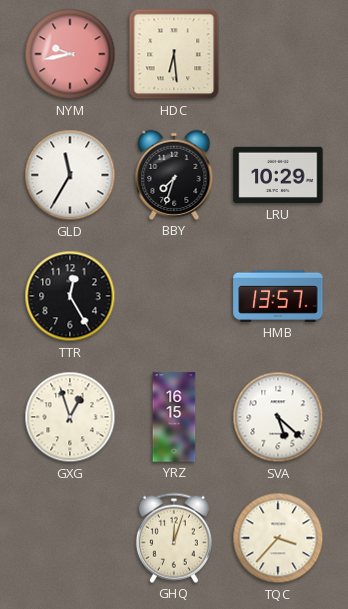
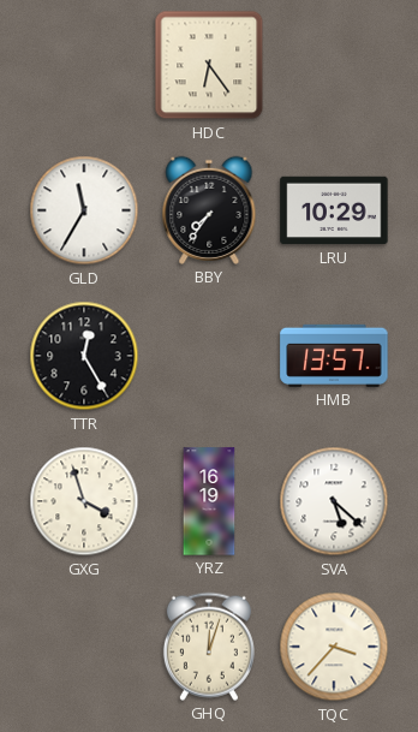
NYM: 9:43 -> none
HDC: 6:29 -> 6:24
BBY: 7:33 -> 7:36
GXG: 12:57 -> 3:57
YRZ: 16:15 -> 16:19
